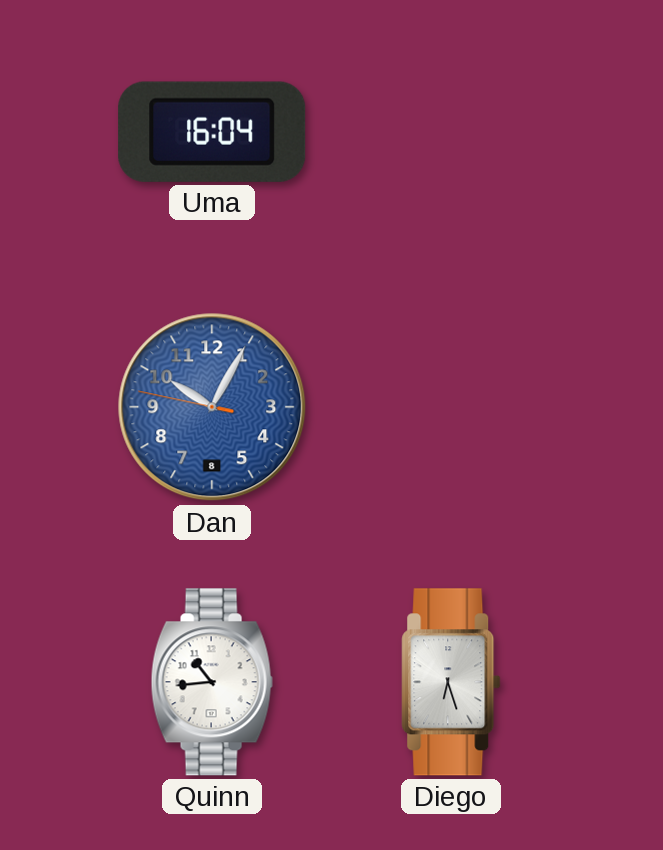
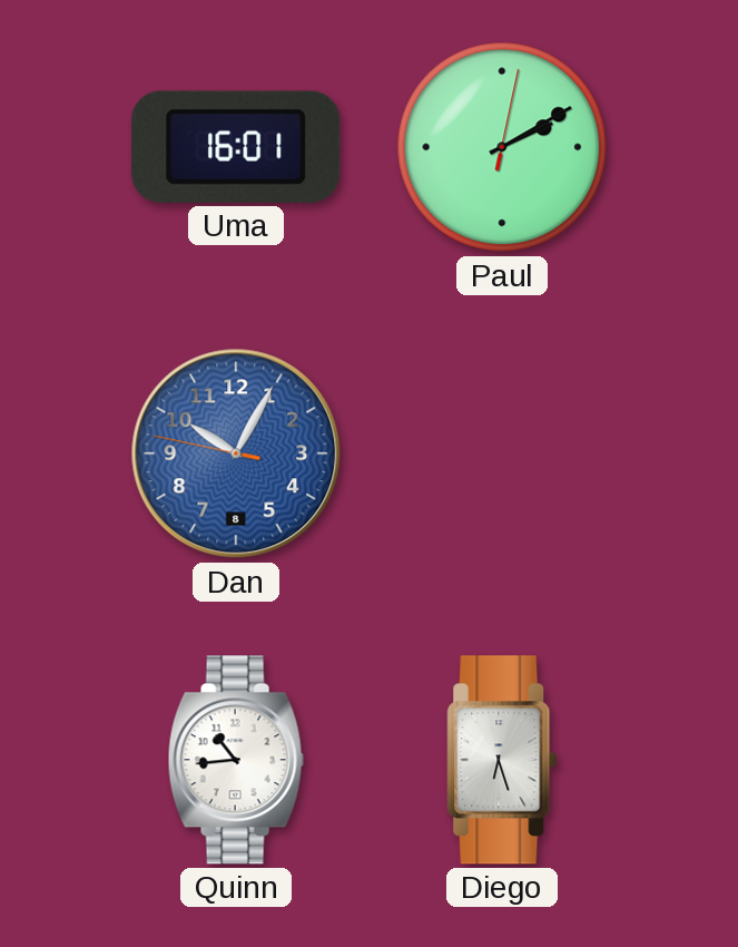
Uma: 16:04 -> 16:01
Paul: none -> 2:10
